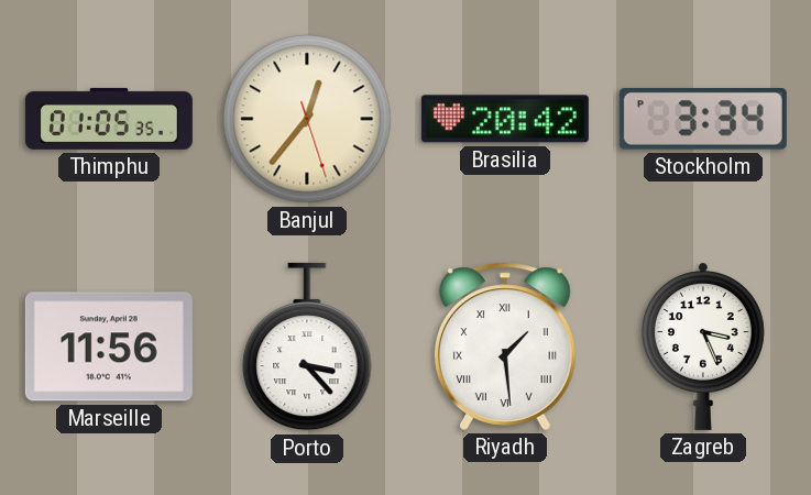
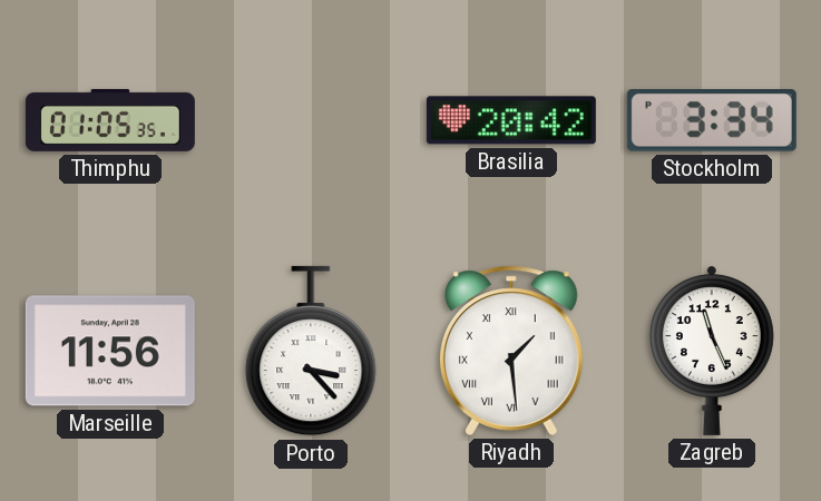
Banjul: 12:36 -> none
Zagreb: 3:26 -> 11:26
